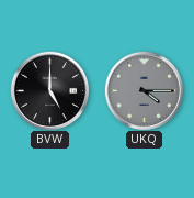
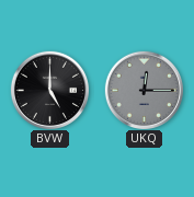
UKQ: 4:15 -> 12:15
